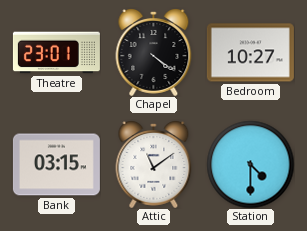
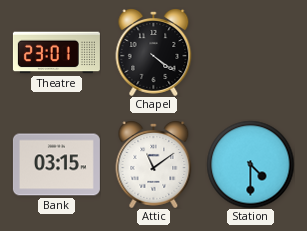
Bedroom: 10:27 -> none
